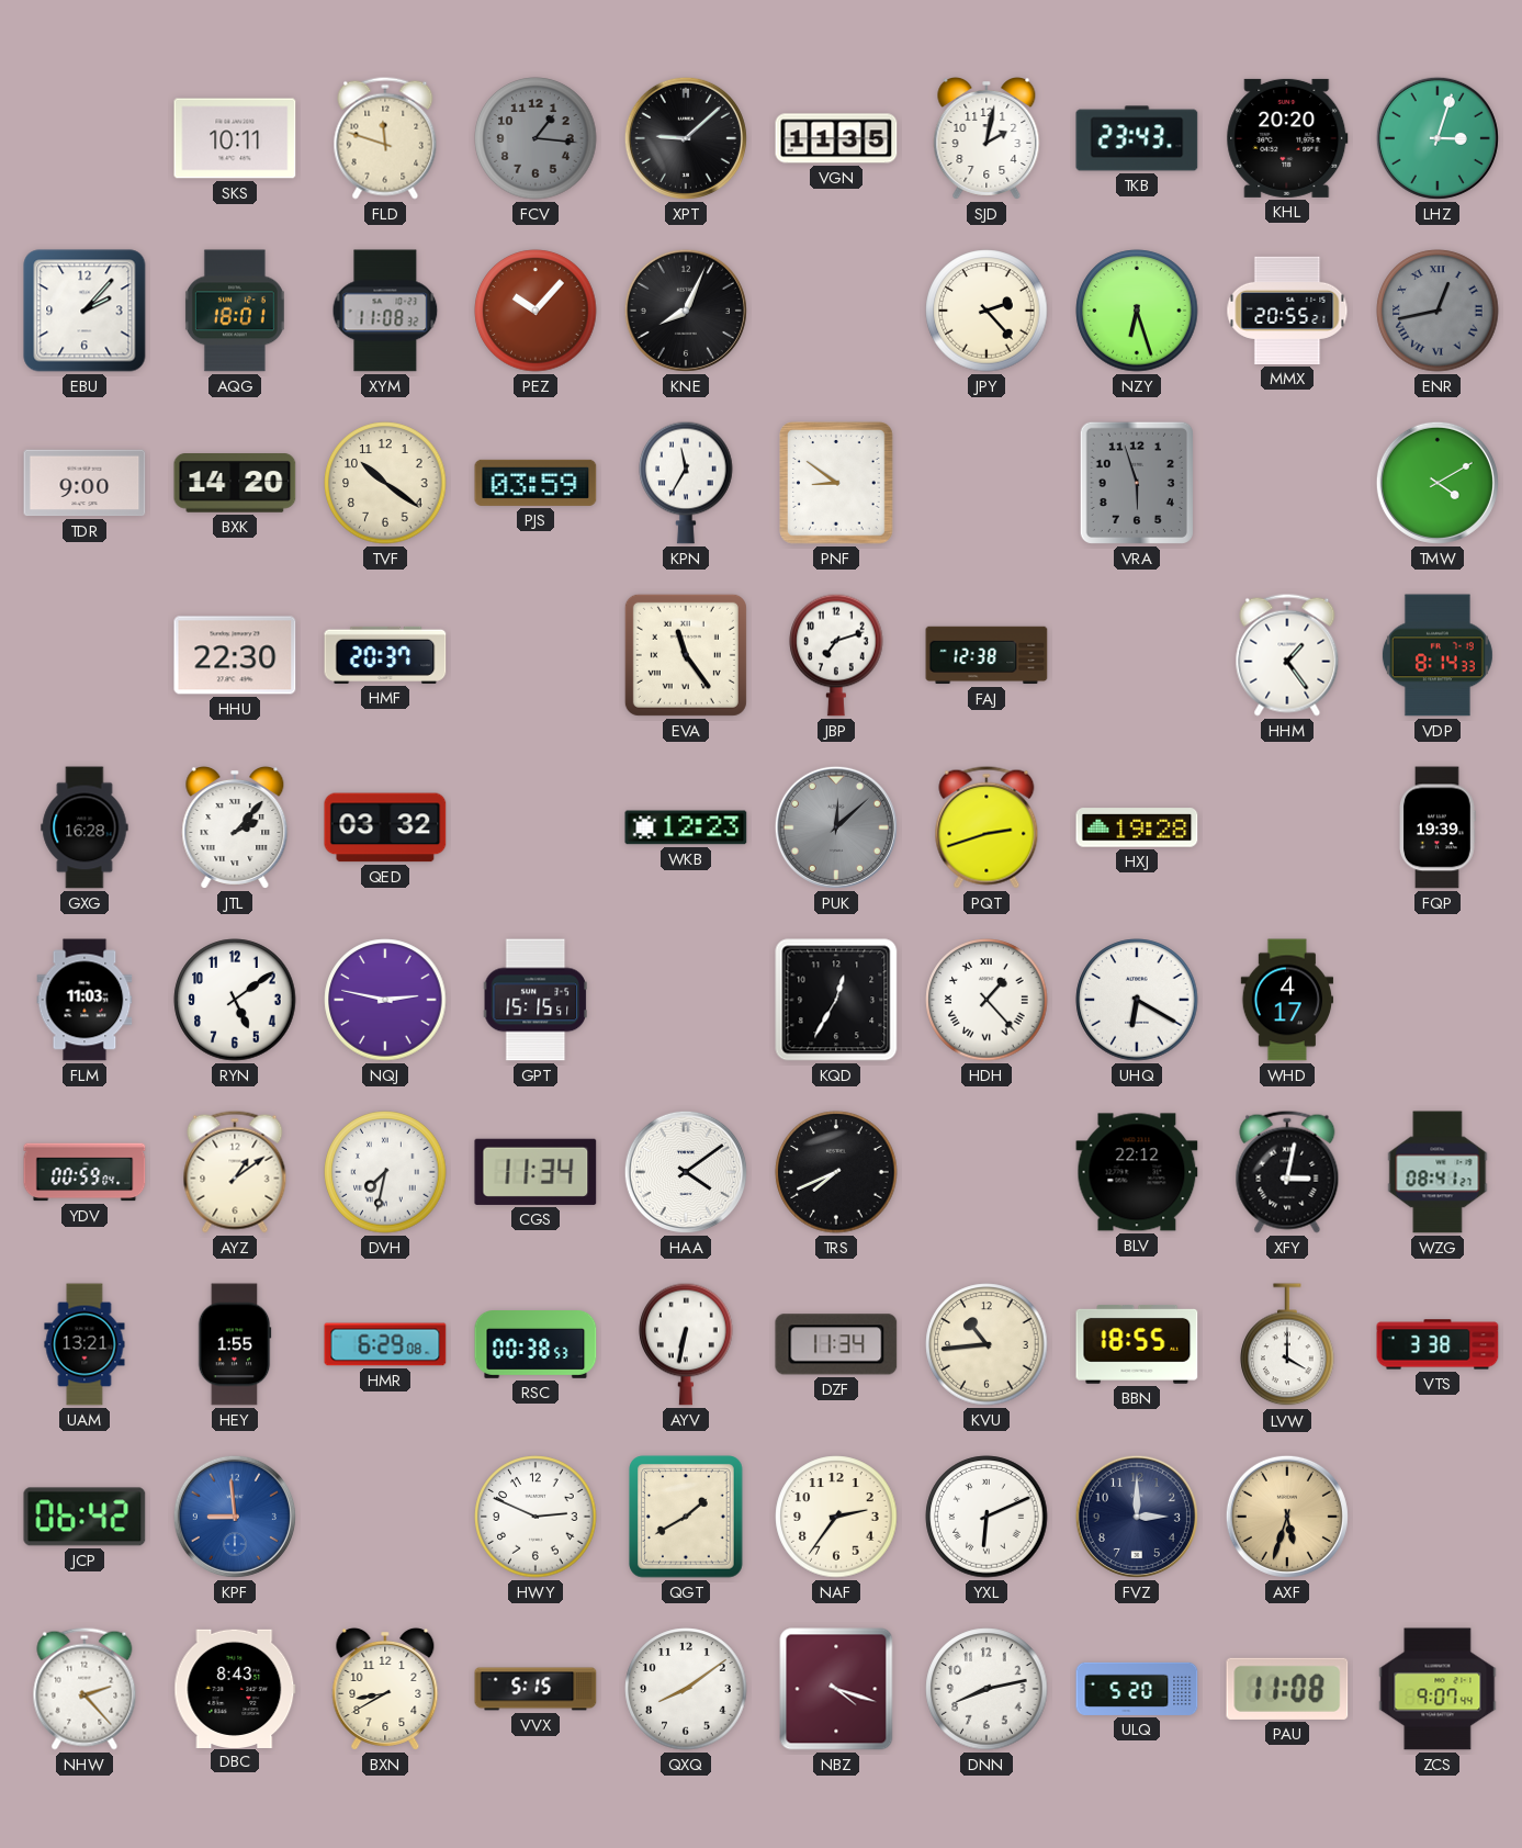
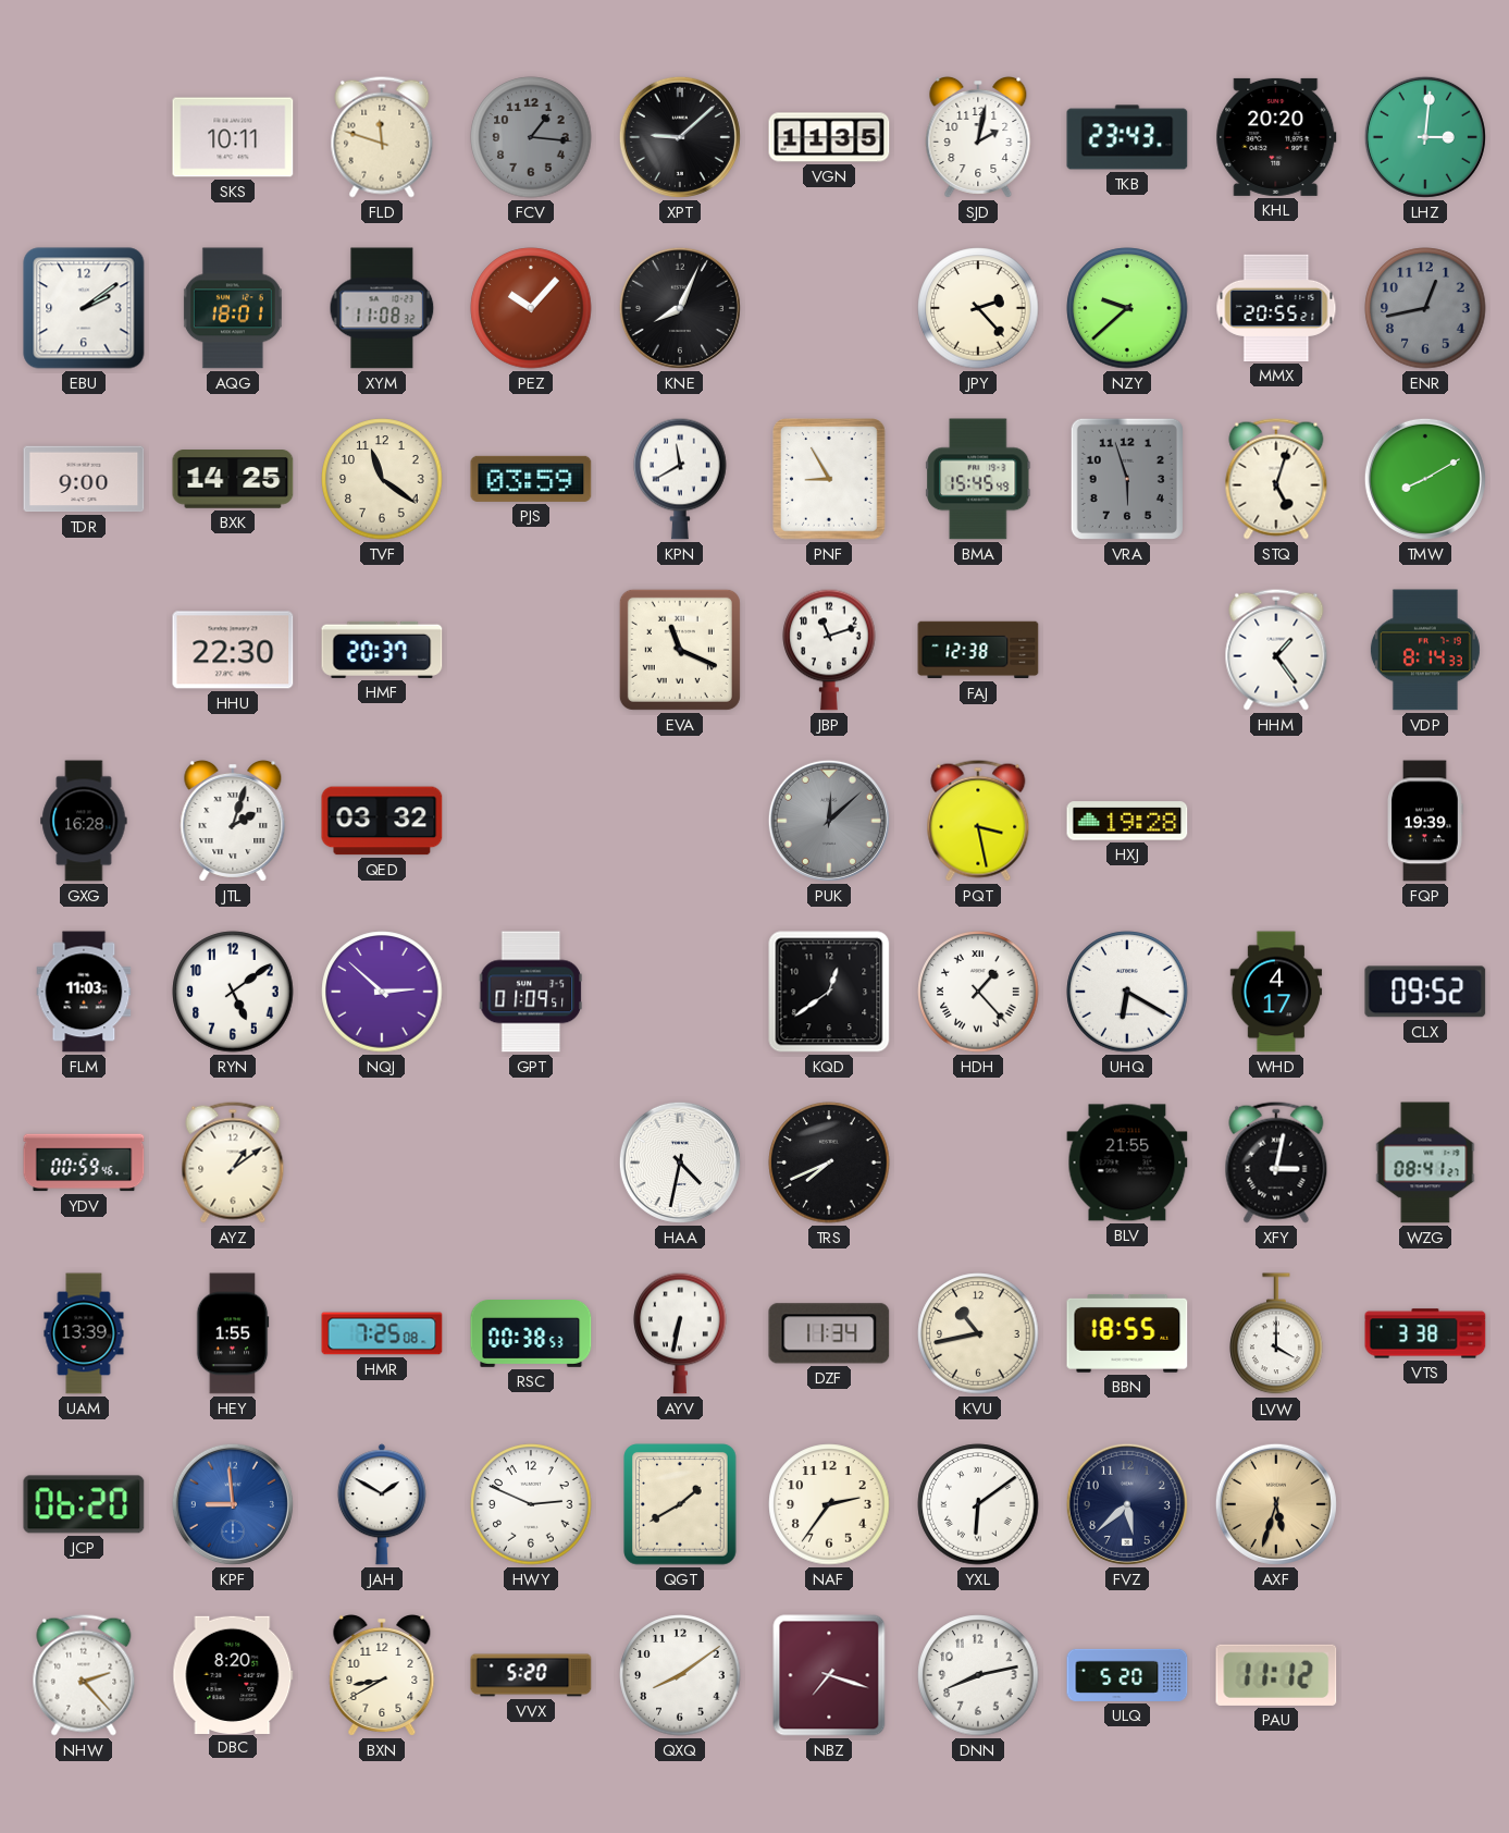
LHZ: 3:03 -> 3:01
EBU: 2:07 -> 2:09
NZY: 6:27 -> 9:38
ENR numerals: Roman -> Arabic
BXK: 14:20 -> 14:25
TVF: 10:21 -> 11:21
KPN: 11:35 -> 11:40
PNF: 8:51 -> 8:55
BMA: none -> 15:45
STQ: none -> 5:03
TMW: 4:10 -> 8:10
EVA: 11:24 -> 11:19
JBP: 7:12 -> 11:12
JTL: 2:07 -> 2:03
WKB: 12:23 -> none
PQT: 2:42 -> 3:28
NQJ: 2:47 -> 2:52
GPT: 15:15 -> 01:09
KQD: 12:35 -> 12:39
CLX: none -> 09:52
YDV: 00:59:04 -> 00:59:46
DVH: 7:32 -> none
CGS: 11:34 -> none
HAA: 4:09 -> 4:32
BLV: 22:12 -> 21:55
UAM: 13:21 -> 13:39
HMR: 6:29 -> 7:25
KVU: 10:44 -> 10:43
JCP: 06:42 -> 06:20
JAH: none -> 1:50
YXL: 6:11 -> 6:09
FVZ: 3:00 -> 5:38
DBC: 8:43 -> 8:20
VVX: 5:15 -> 5:20
NBZ: 4:18 -> 7:18
PAU: 11:08 -> 11:12
ZCS: 9:07 -> none
